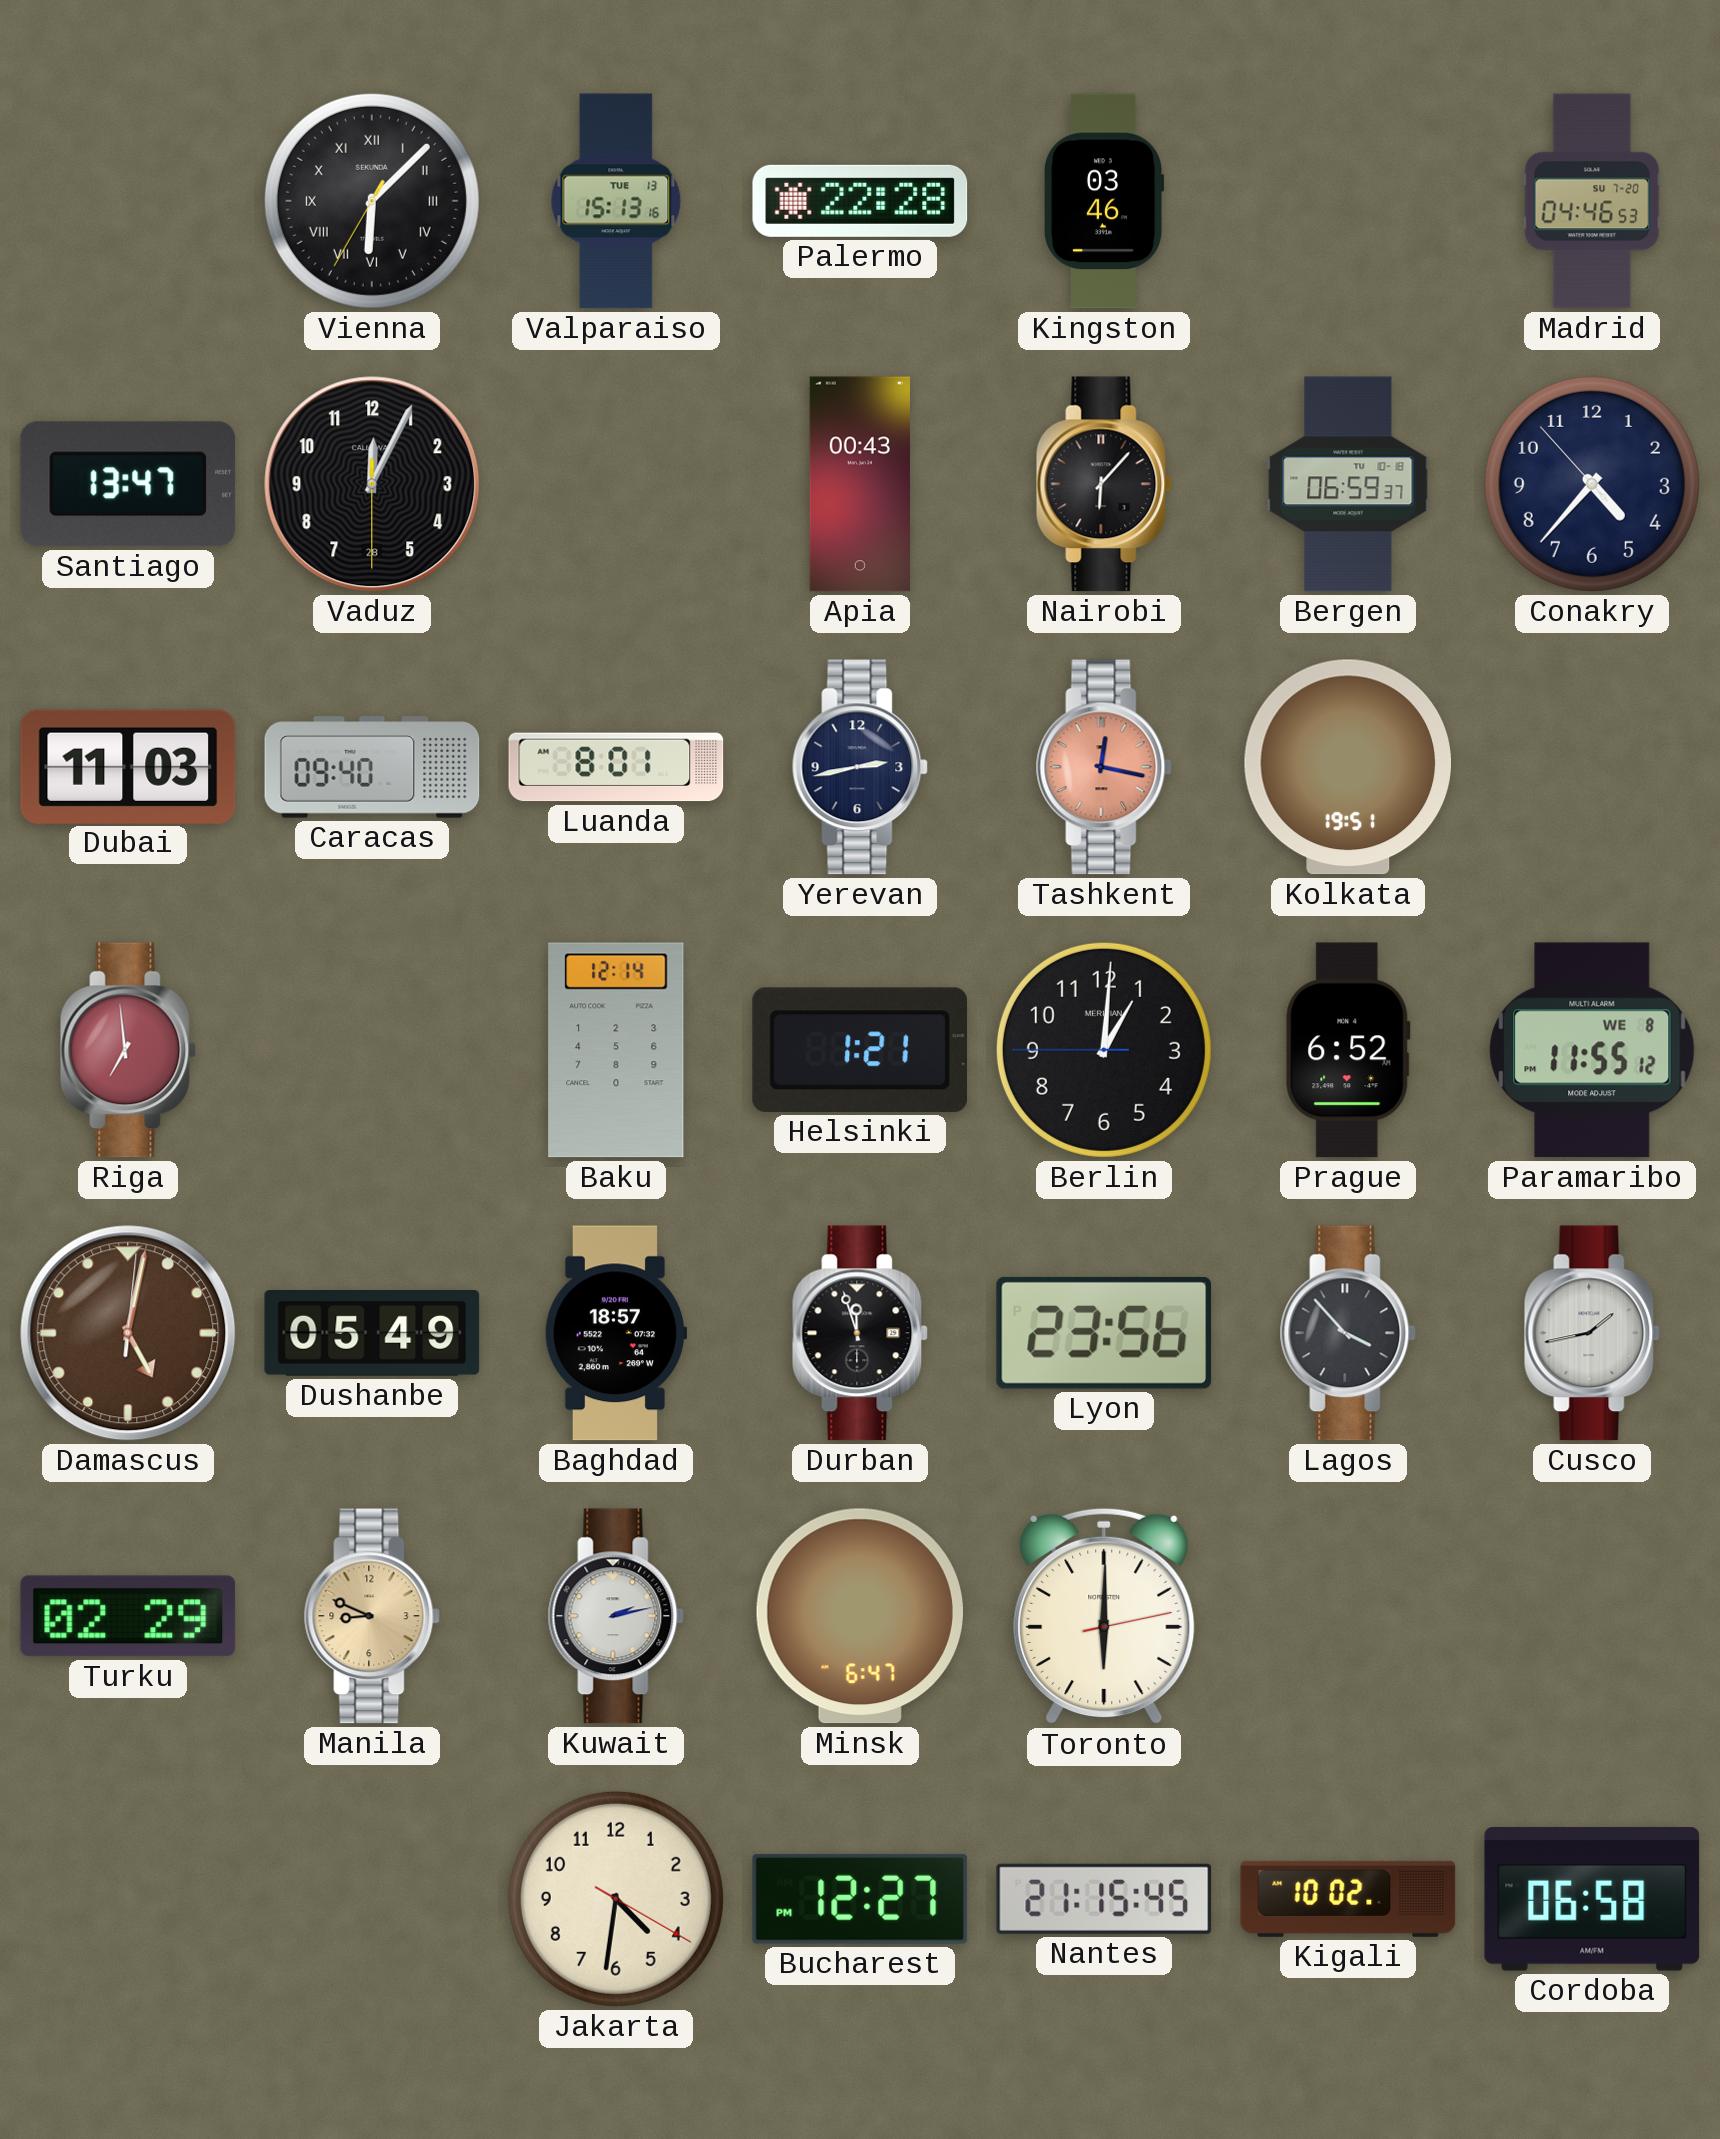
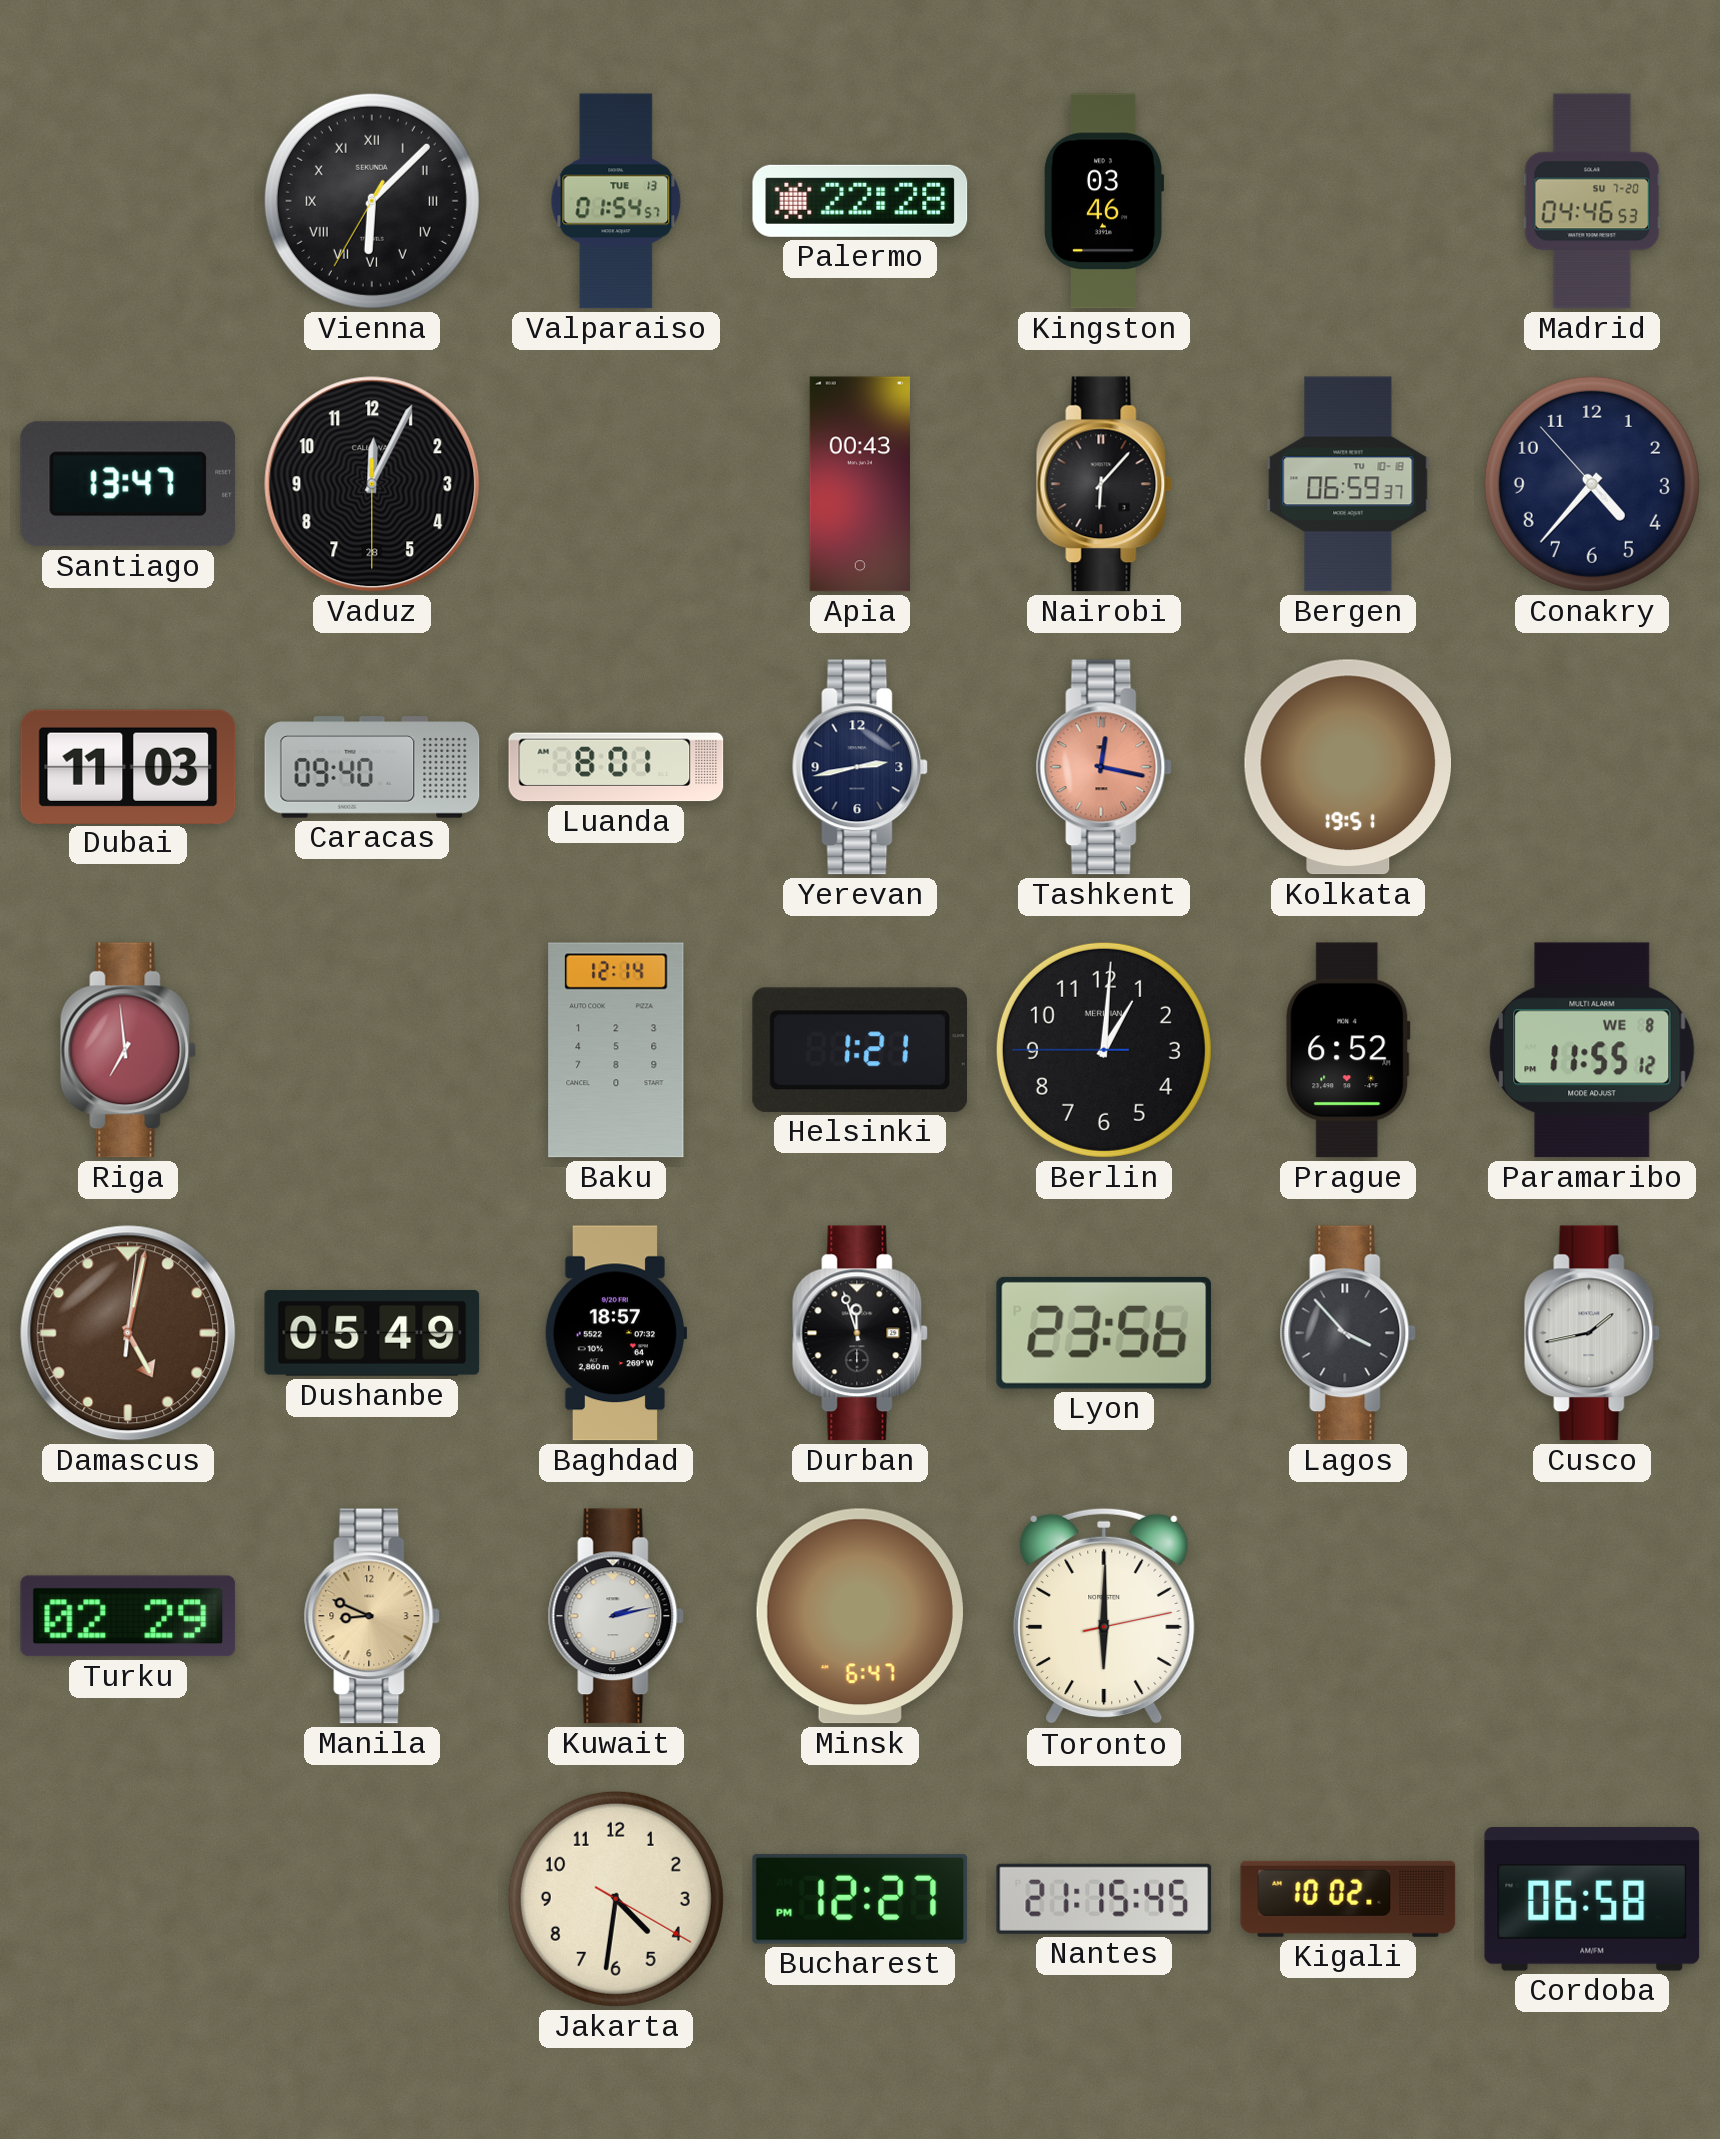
Valparaiso: 15:13 -> 01:54
